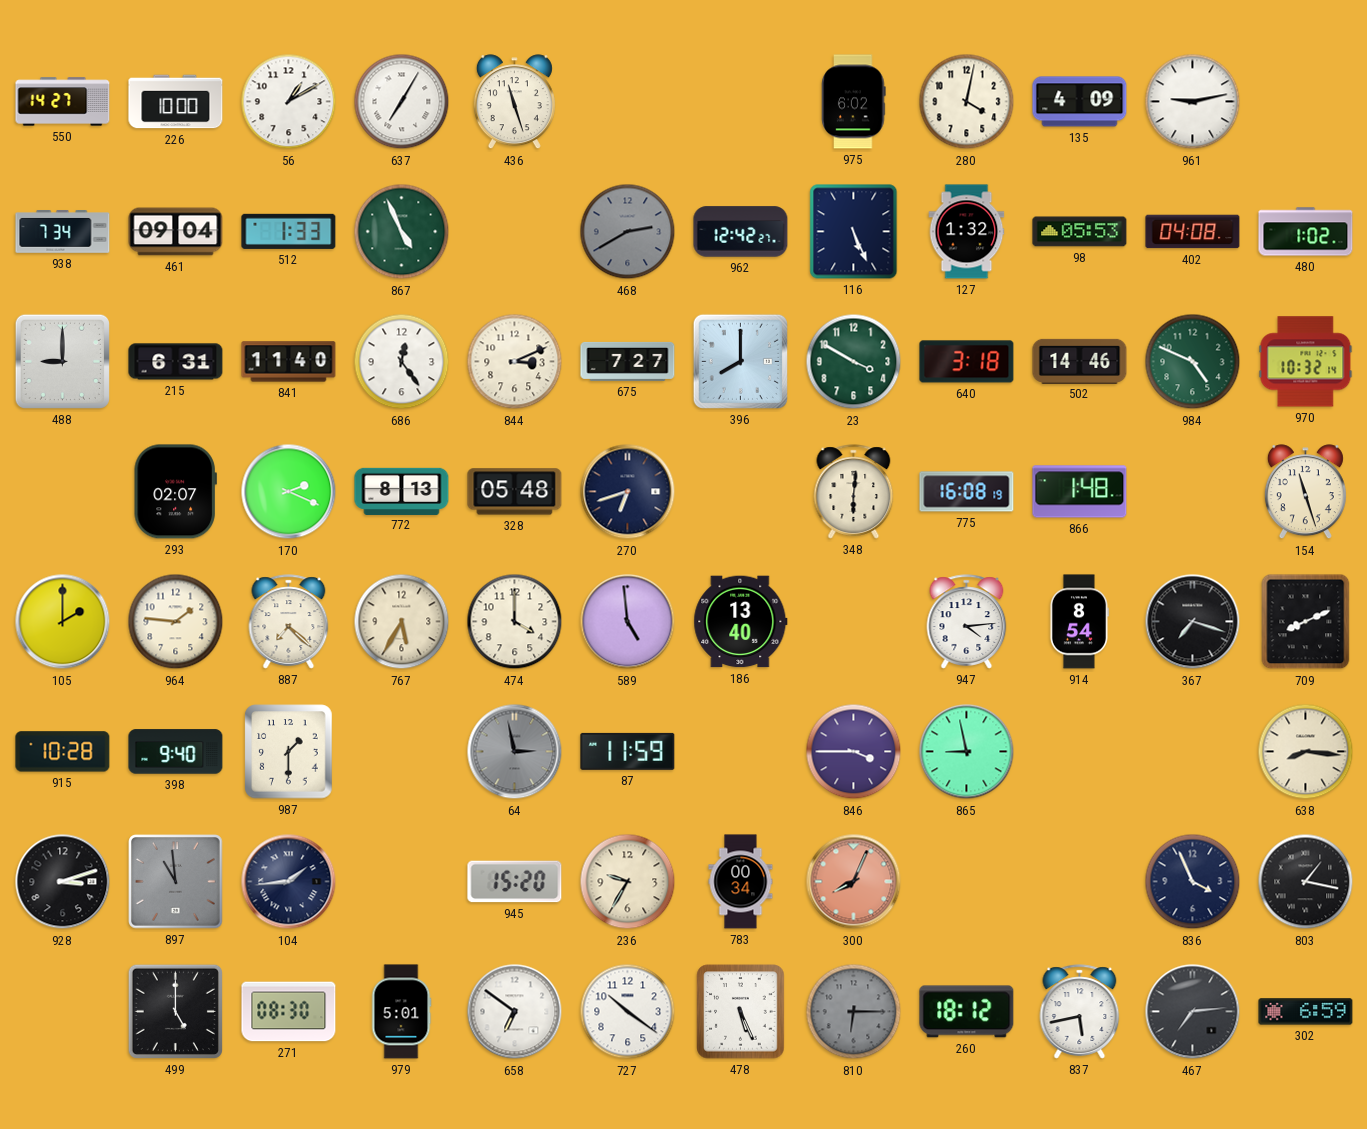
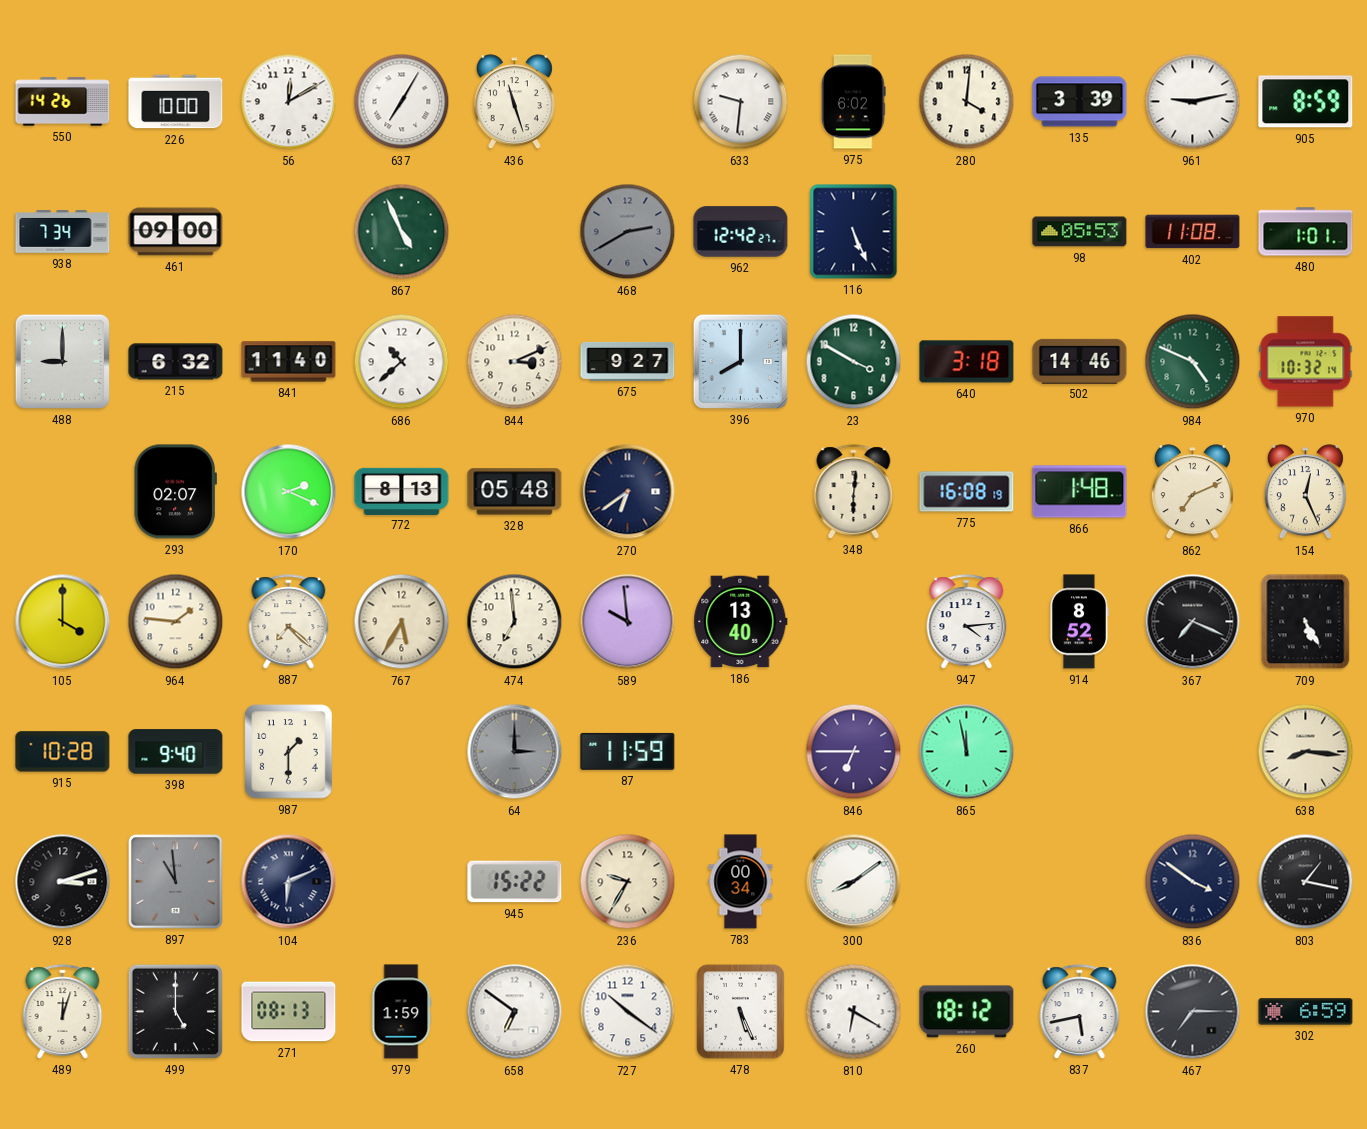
550: 14:27 -> 14:26
56: 1:10 -> 12:10
633: none -> 9:31
280: 4:02 -> 4:01
135: 4:09 -> 3:39
905: none -> 8:59
461: 09:04 -> 09:00
512: 1:33 -> none
127: 1:32 -> none
402: 04:08 -> 11:08
480: 1:02 -> 1:01
215: 6:31 -> 6:32
686: 12:24 -> 10:38
675: 7:27 -> 9:27
270: 6:42 -> 6:39
862: none -> 7:11
154: 11:27 -> 12:26
105: 2:00 -> 4:00
474: 4:00 -> 6:59
589: 4:59 -> 9:59
914: 8:54 -> 8:52
367: 7:18 -> 7:19
709: 8:11 -> 5:25
64: 2:58 -> 3:00
846: 3:45 -> 6:45
865: 8:58 -> 11:58
104: 1:44 -> 6:11
945: 15:20 -> 15:22
300: 8:04 -> 8:09
300 dial: salmon -> white
836: 3:56 -> 3:51
489: none -> 12:03
271: 08:30 -> 08:13
979: 5:01 -> 1:59
810: 6:15 -> 6:20
810 dial: grey -> white
467: 7:14 -> 7:15
